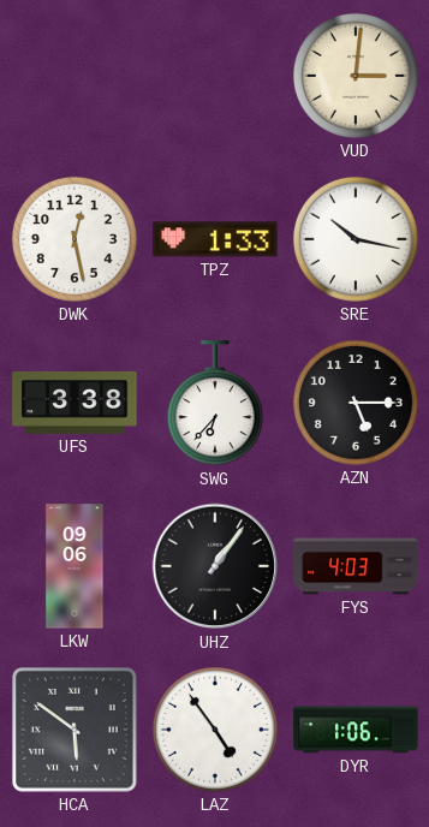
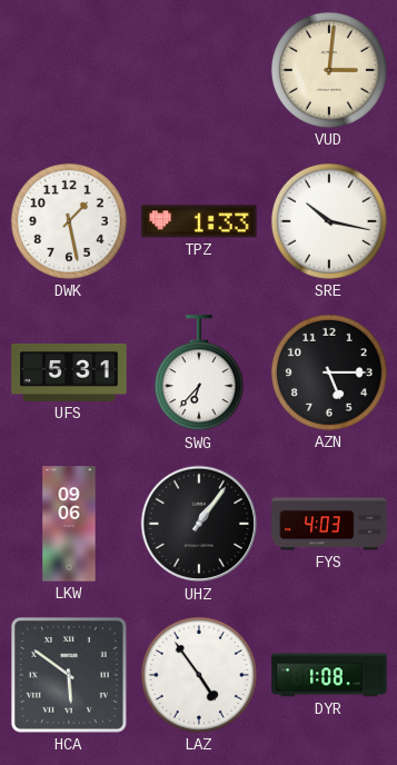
DWK: 12:28 -> 1:28
UFS: 3:38 -> 5:31
DYR: 1:06 -> 1:08
